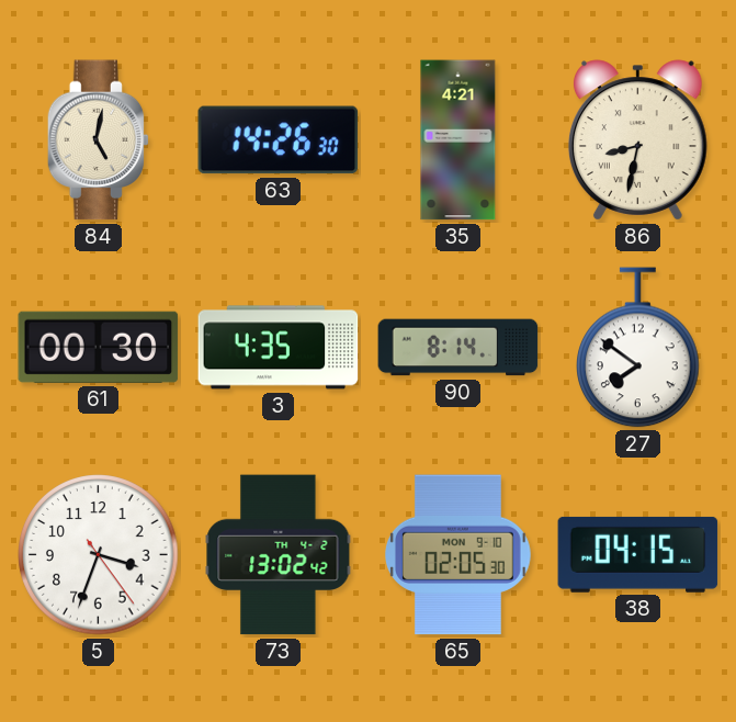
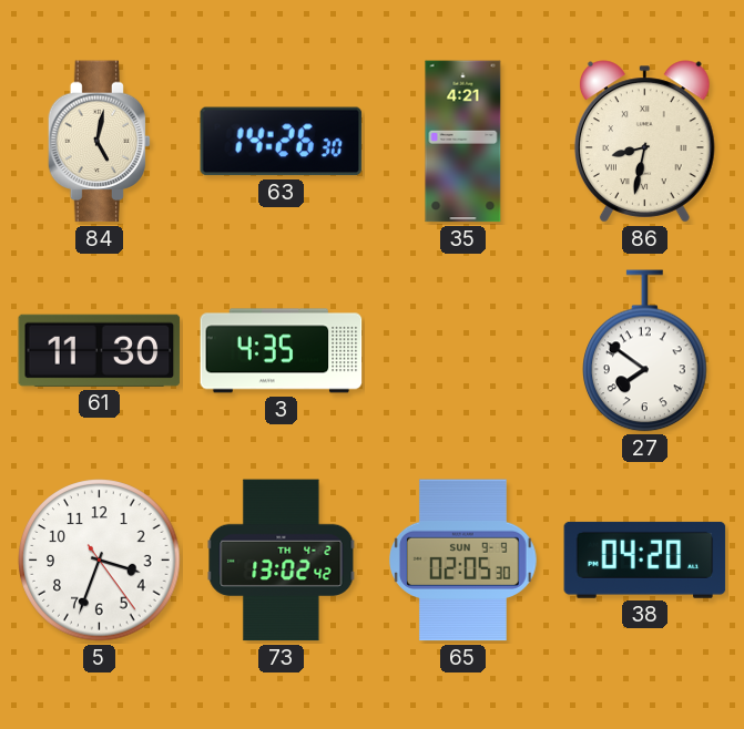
61: 00:30 -> 11:30
90: 8:14 -> none
65 date: MON 9-10 -> SUN 9-9
38: 04:15 -> 04:20
